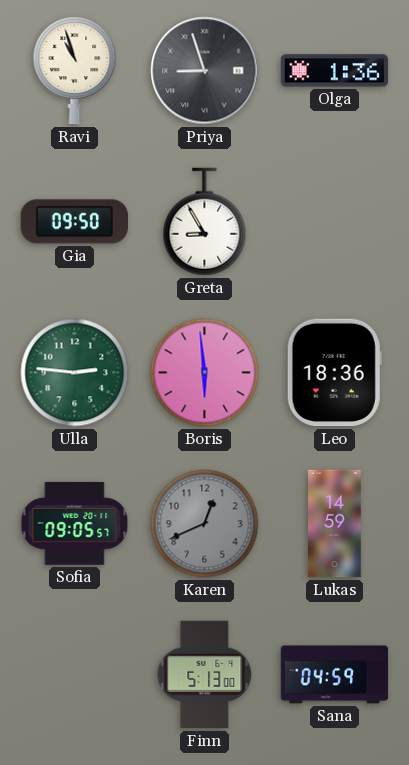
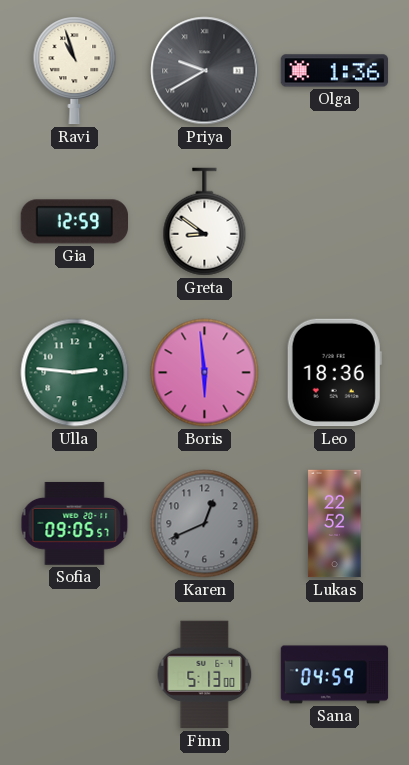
Priya: 8:57 -> 9:40
Gia: 09:50 -> 12:59
Greta: 8:55 -> 8:51
Lukas: 14:59 -> 22:52
